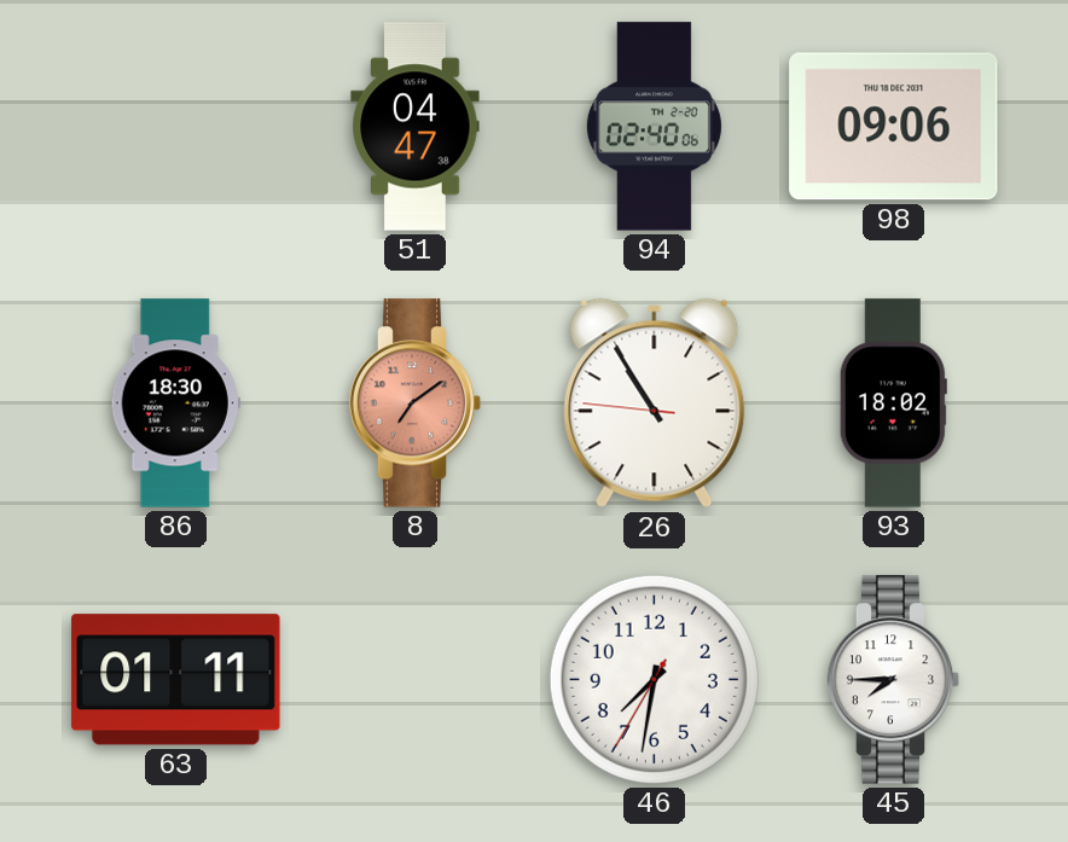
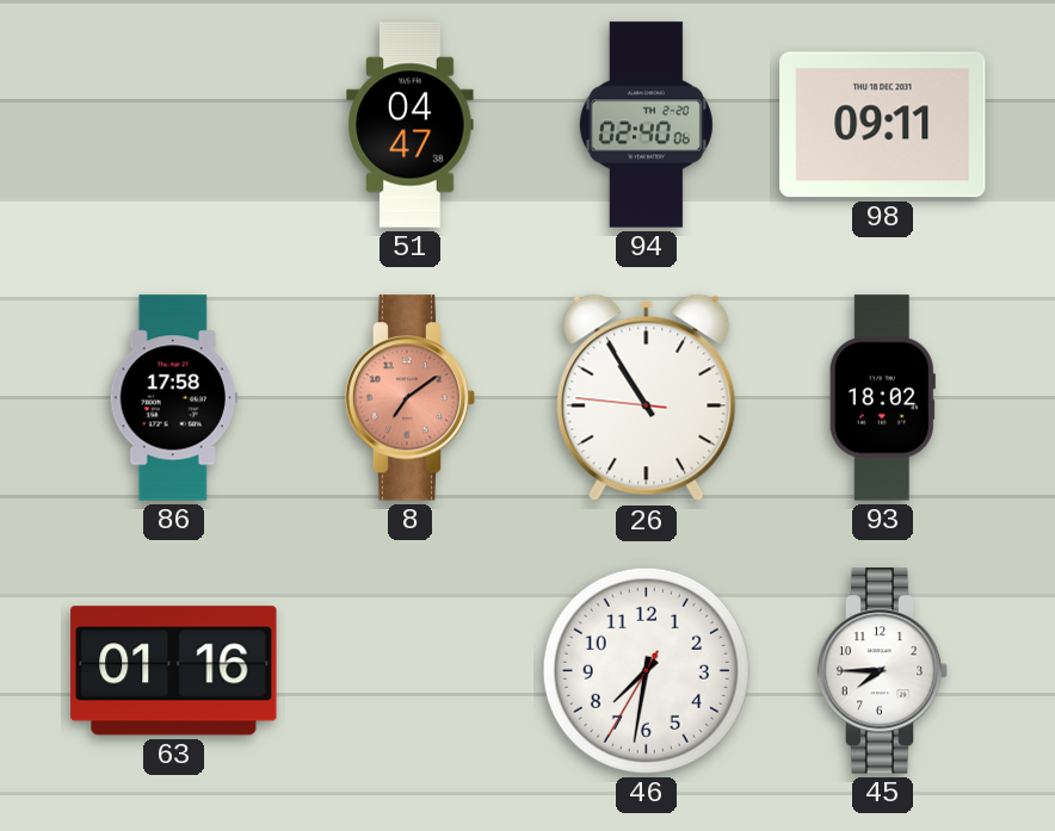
98: 09:06 -> 09:11
86: 18:30 -> 17:58
63: 01:11 -> 01:16
